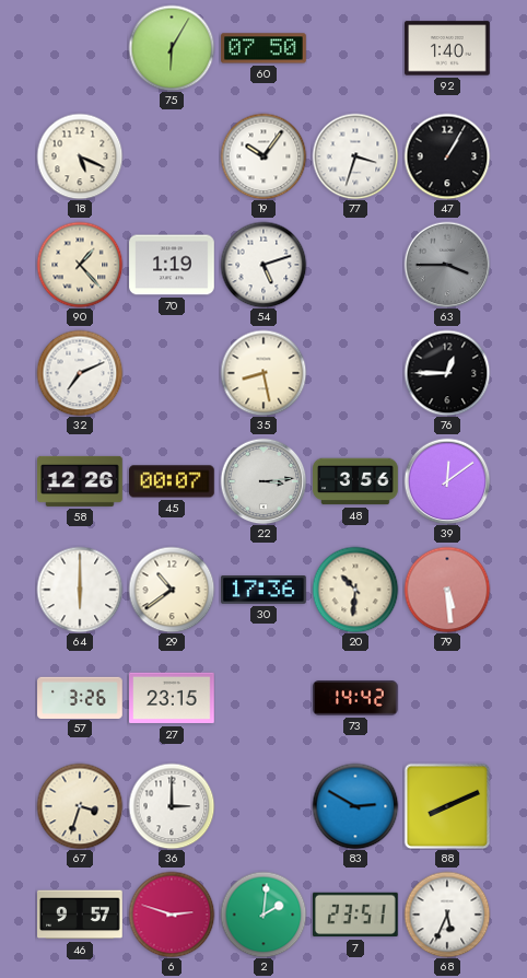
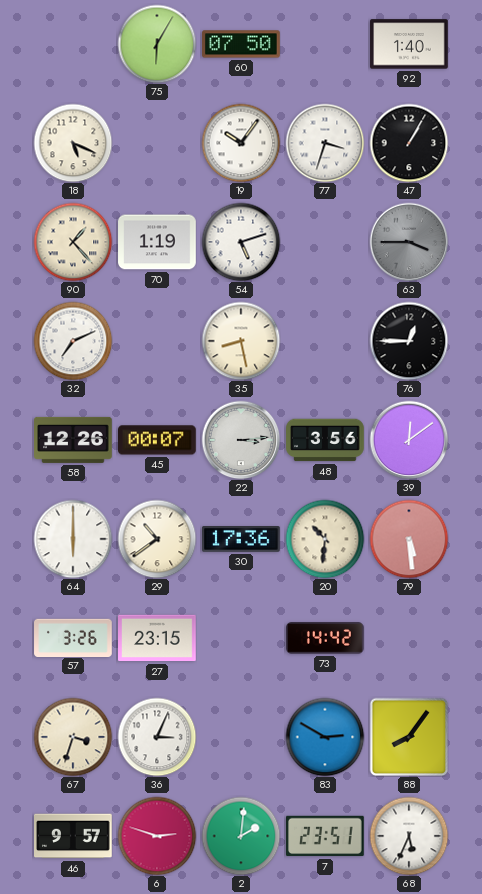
36: 3:00 -> 3:04
88: 8:11 -> 8:06
